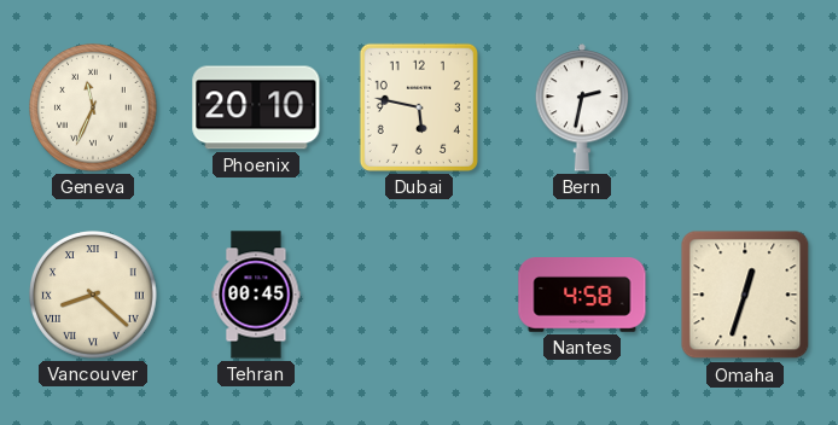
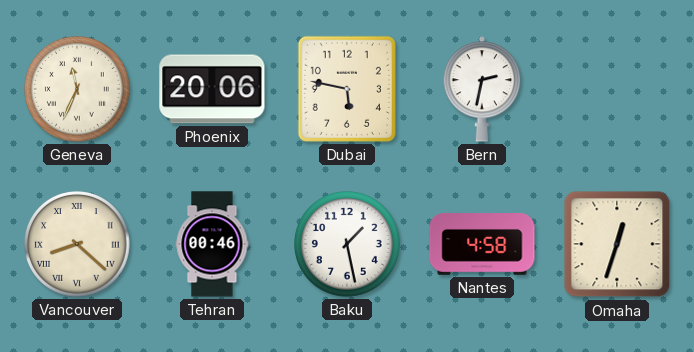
Phoenix: 20:10 -> 20:06
Tehran: 00:45 -> 00:46
Baku: none -> 1:28
